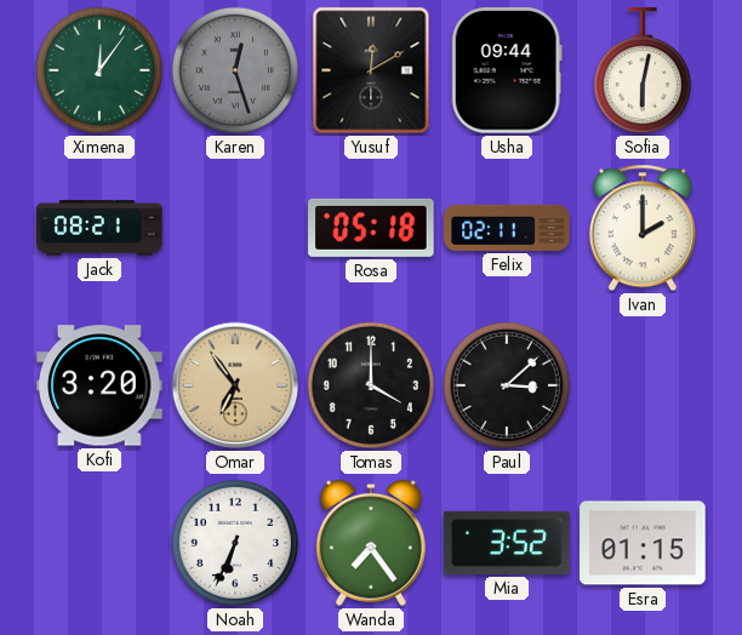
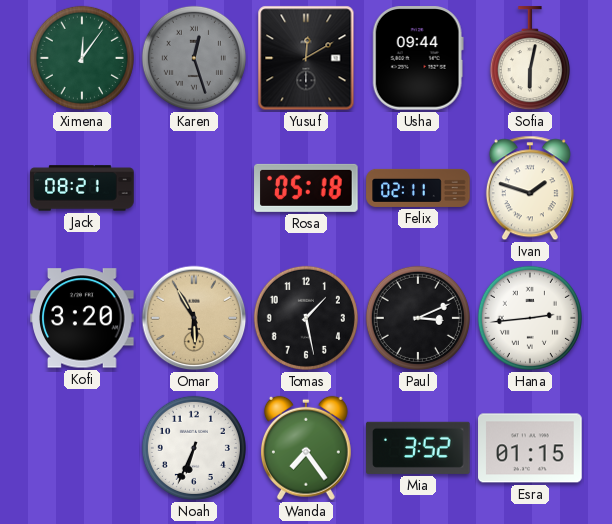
Ivan: 2:00 -> 1:48
Omar: 6:54 -> 5:55
Tomas: 4:00 -> 1:28
Paul: 3:08 -> 3:11
Hana: none -> 2:44
